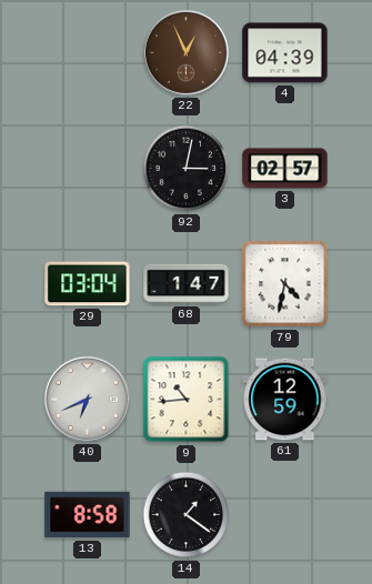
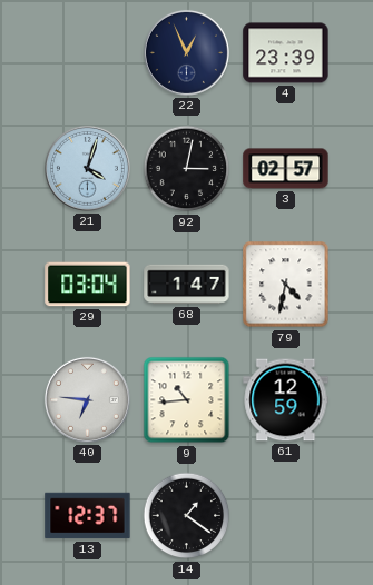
22 dial: brown -> navy
4: 04:39 -> 23:39
21: none -> 4:03
40: 6:41 -> 6:46
13: 8:58 -> 12:37
